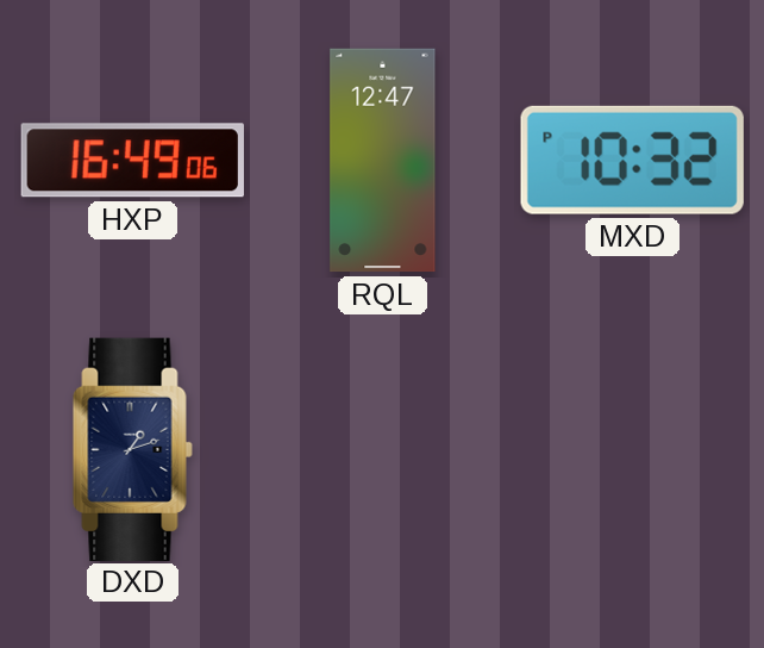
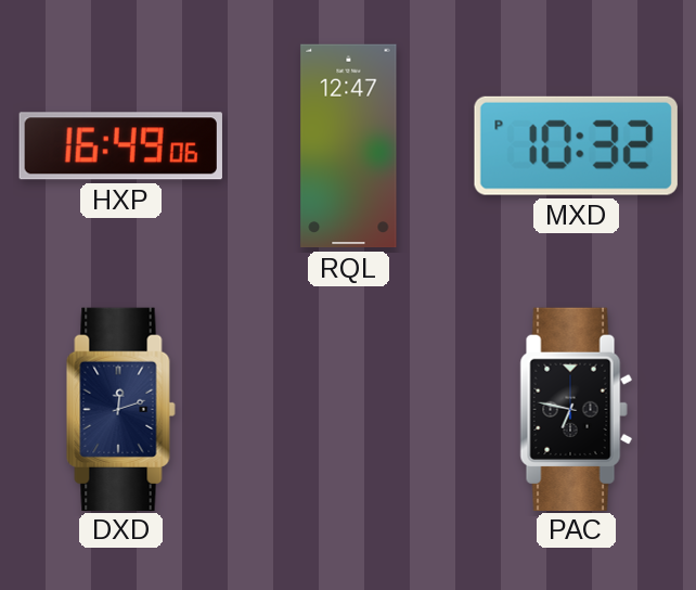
DXD: 1:12 -> 12:12
PAC: none -> 6:47
